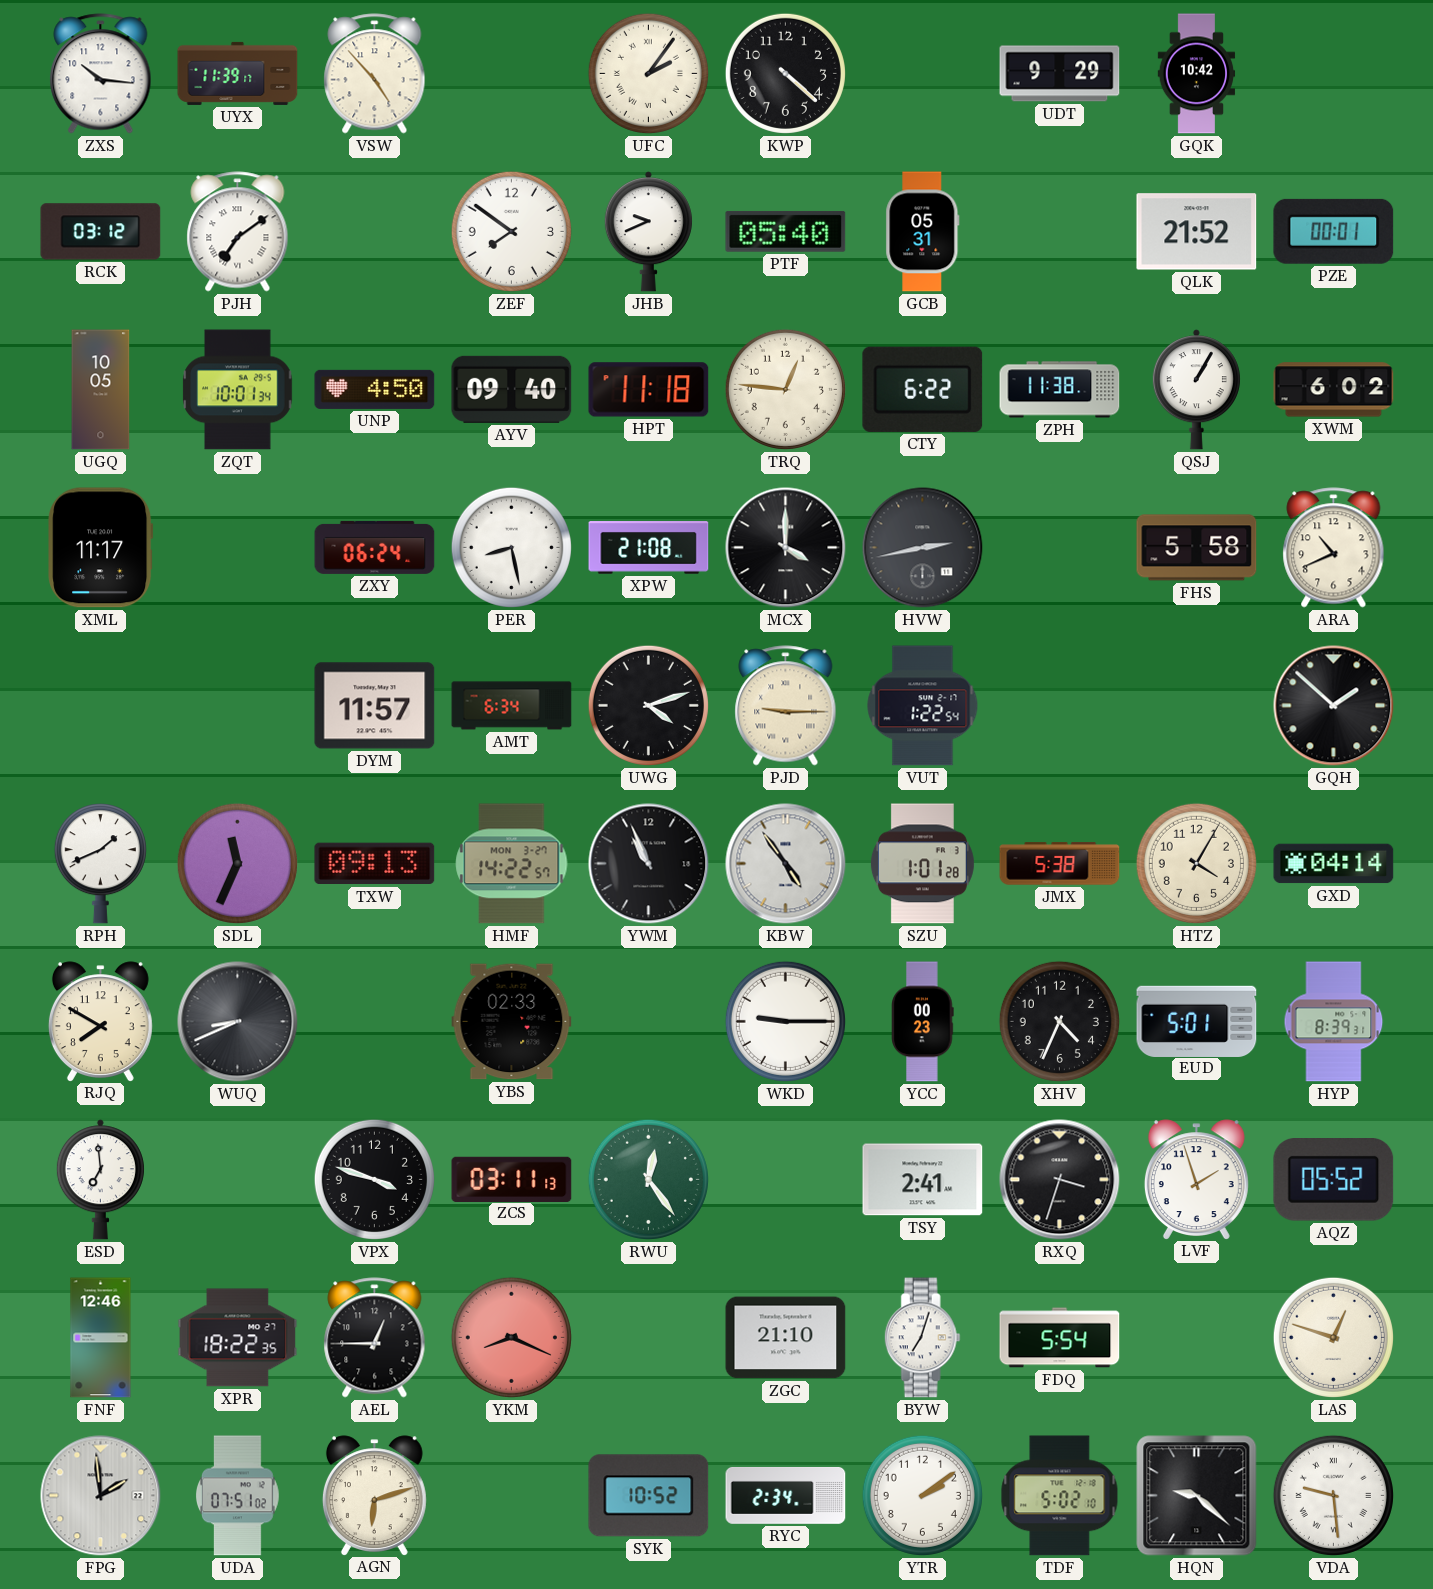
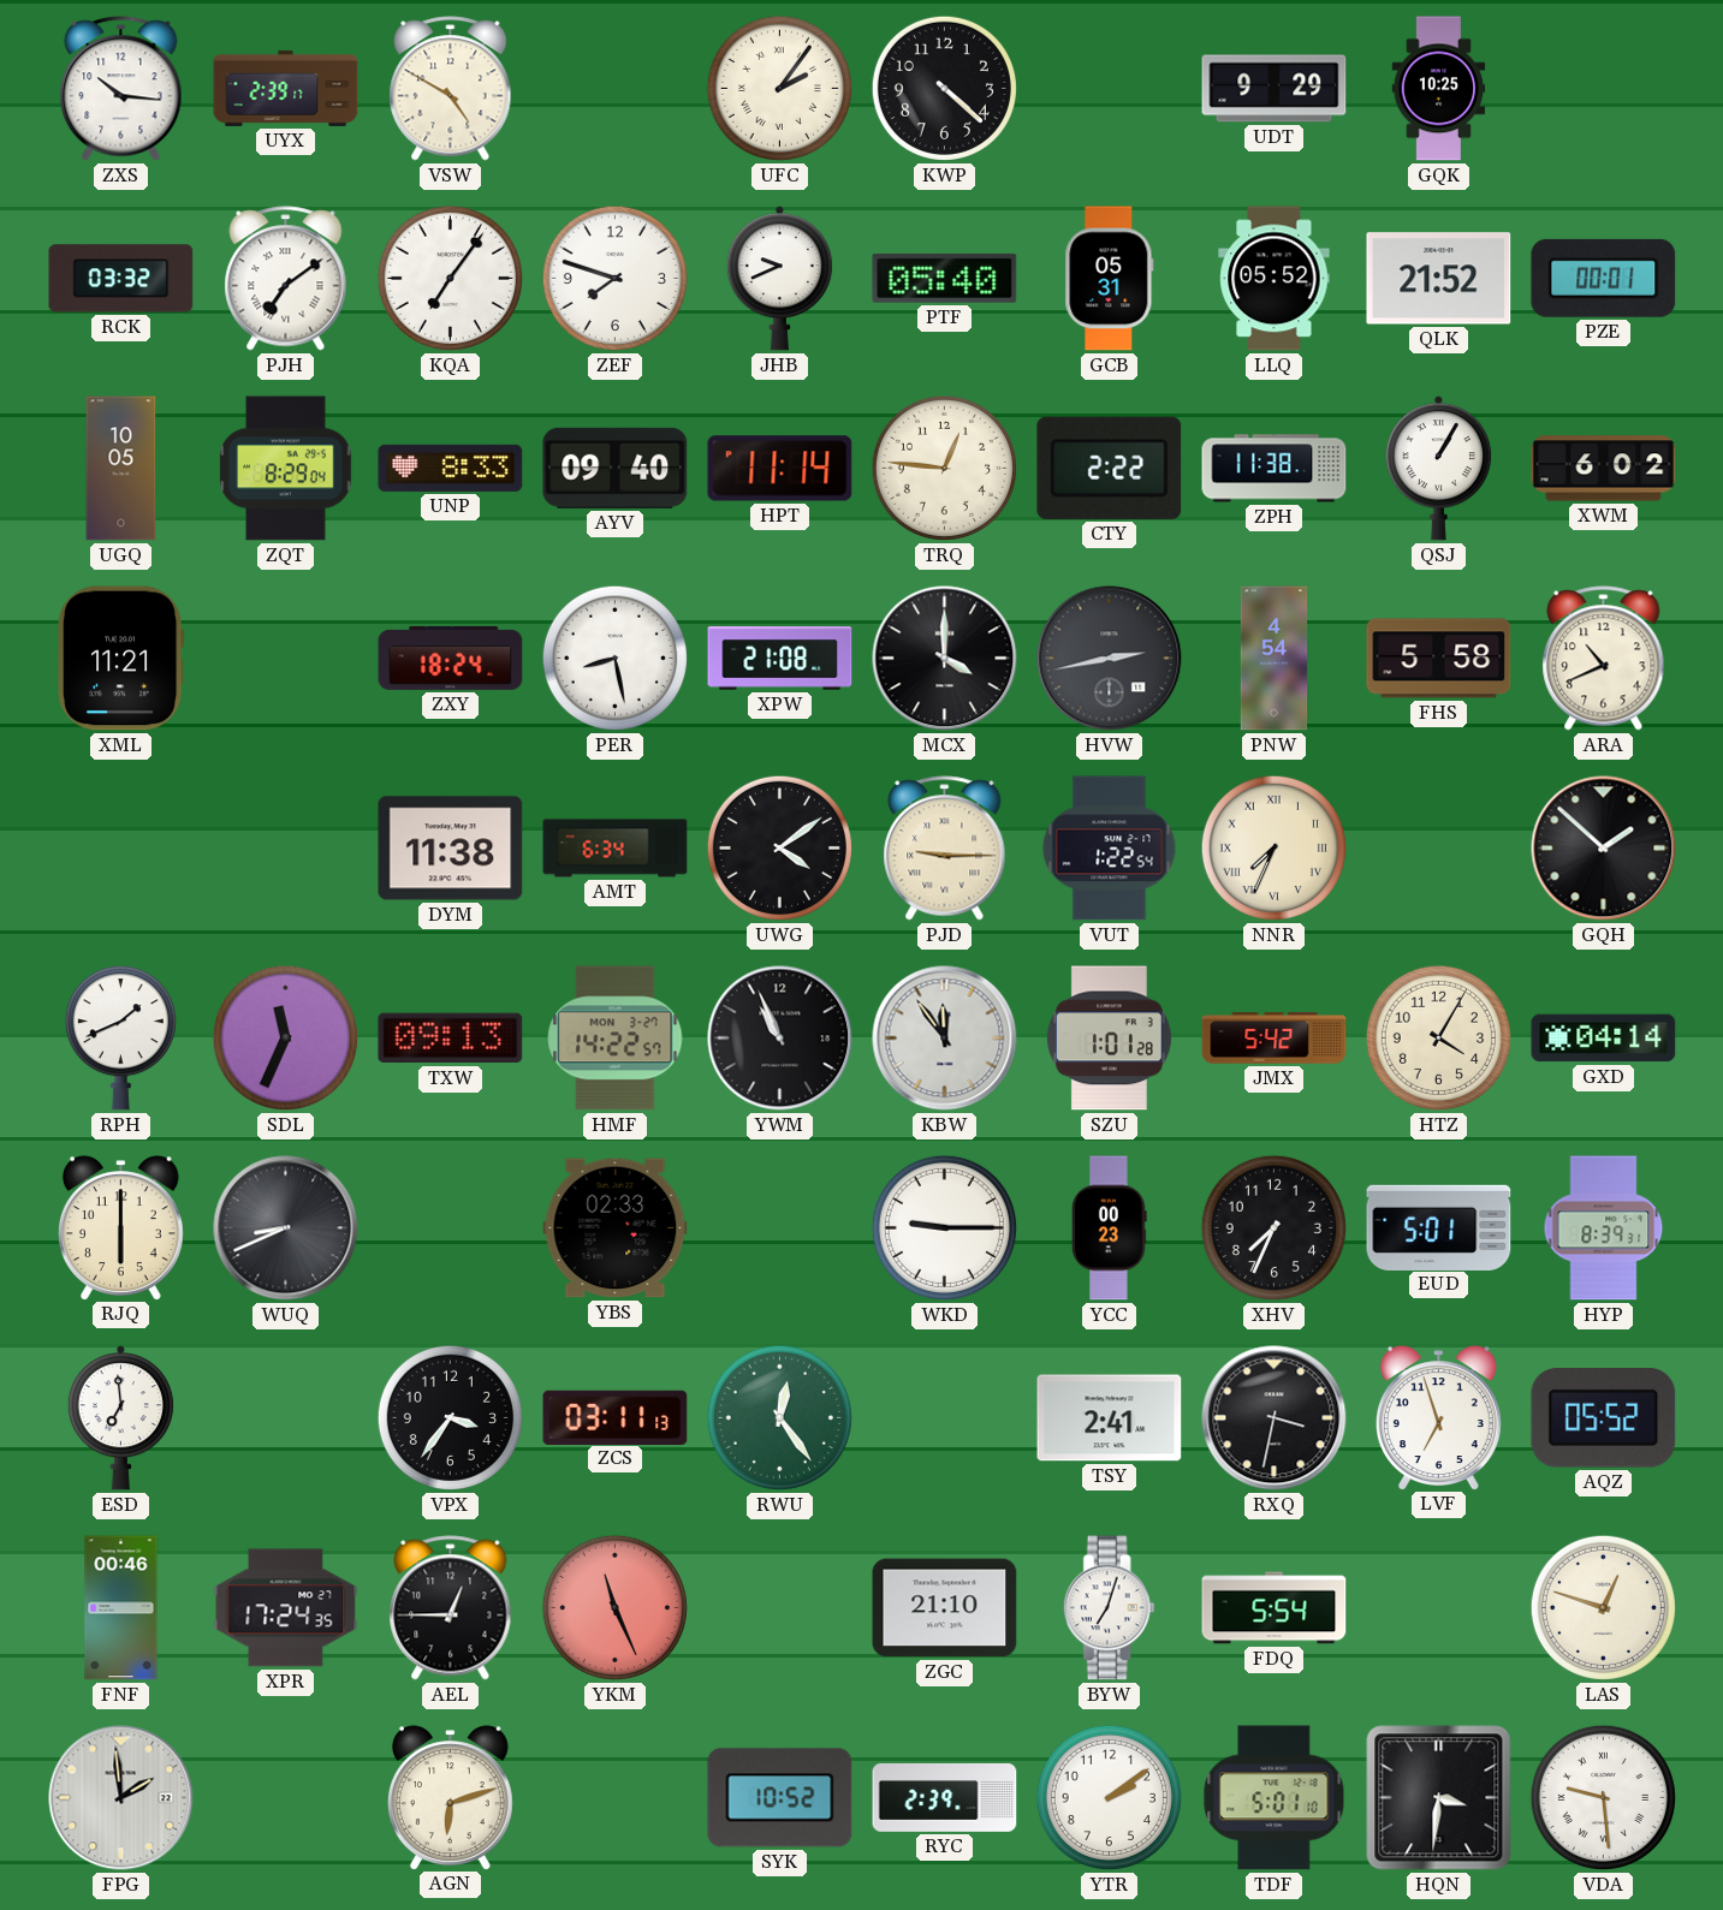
UYX: 11:39 -> 2:39
VSW: 4:53 -> 4:50
GQK: 10:42 -> 10:25
RCK: 03:12 -> 03:32
KQA: none -> 7:06
ZEF: 7:51 -> 7:48
LLQ: none -> 05:52
ZQT: 10:01 -> 8:29
UNP: 4:50 -> 8:33
HPT: 11:18 -> 11:14
CTY: 6:22 -> 2:22
XML: 11:17 -> 11:21
ZXY: 06:24 -> 18:24
PNW: none -> 4:54
DYM: 11:57 -> 11:38
UWG: 4:12 -> 4:09
NNR: none -> 7:34
KBW: 4:54 -> 11:54
JMX: 5:38 -> 5:42
RJQ: 7:50 -> 6:00
XHV: 4:34 -> 7:34
VPX: 3:48 -> 3:36
RXQ: 3:33 -> 3:32
LVF: 1:57 -> 6:57
FNF: 12:46 -> 00:46
XPR: 18:22 -> 17:24
YKM: 8:19 -> 11:26
UDA: 07:51 -> none
RYC: 2:34 -> 2:39
TDF: 5:02 -> 5:01
HQN: 9:22 -> 3:31
